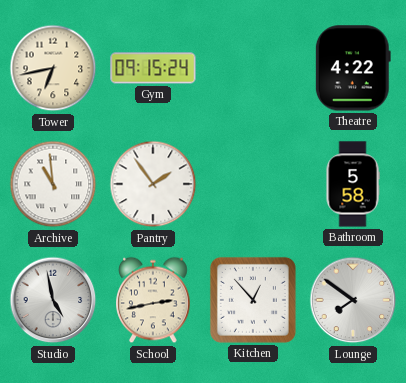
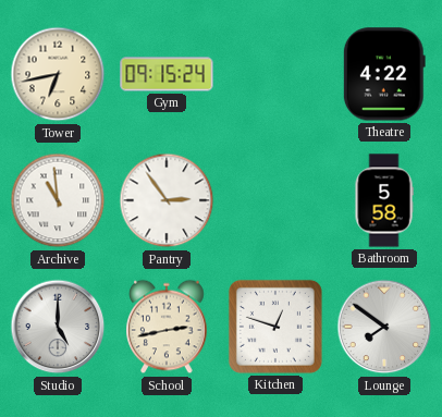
Pantry: 1:54 -> 2:54
Studio: 4:58 -> 5:00
Kitchen: 12:53 -> 12:48
